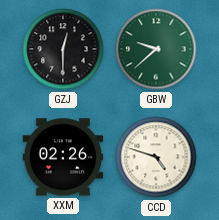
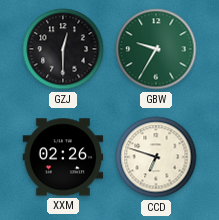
GBW: 9:38 -> 9:35
CCD: 4:48 -> 6:48
